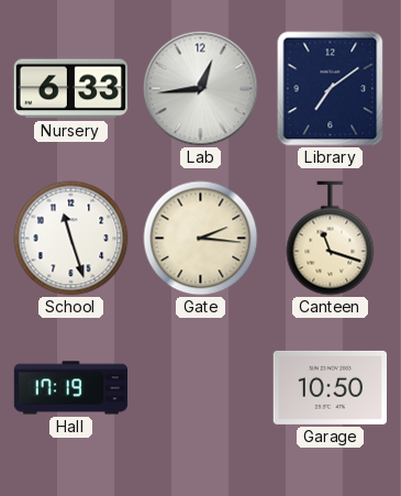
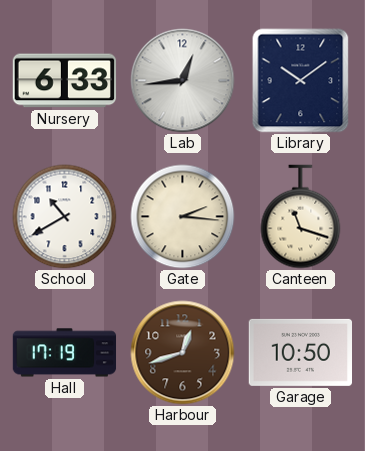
Library: 7:09 -> 10:09
School: 11:27 -> 10:40
Harbour: none -> 12:42
